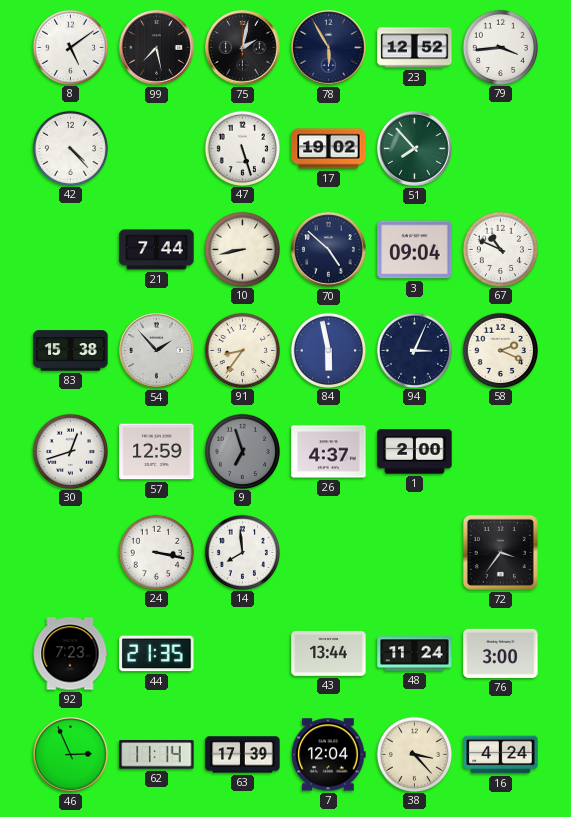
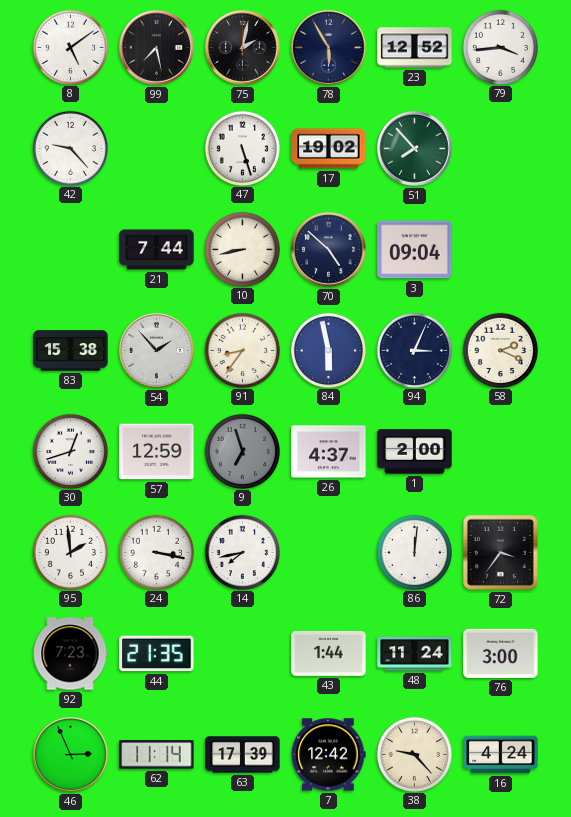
42: 4:23 -> 9:23
67: 10:49 -> none
95: none -> 1:59
14: 7:59 -> 7:43
86: none -> 12:01
43: 13:44 -> 1:44
7: 12:04 -> 12:42
38: 3:23 -> 9:23
